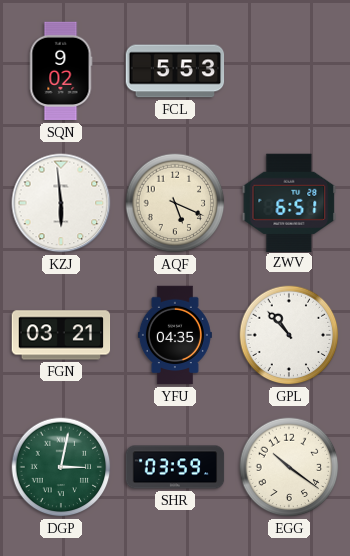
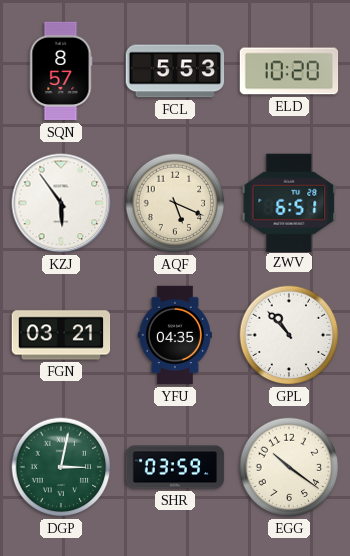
SQN: 9:02 -> 8:57
ELD: none -> 10:20
KZJ: 5:59 -> 5:54
